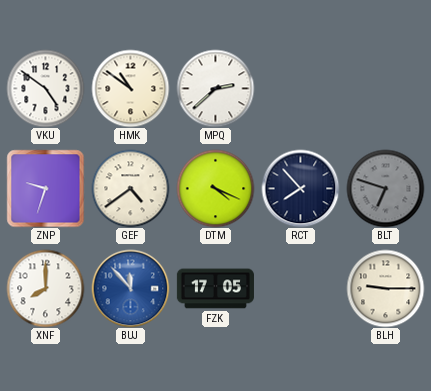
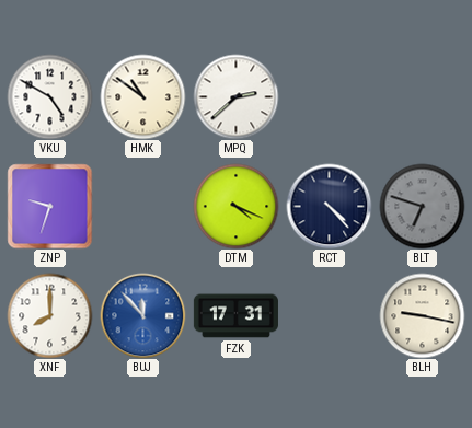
VKU: 4:51 -> 4:50
GEF: 4:39 -> none
RCT: 7:53 -> 4:23
FZK: 17:05 -> 17:31
BLH: 9:15 -> 9:17
